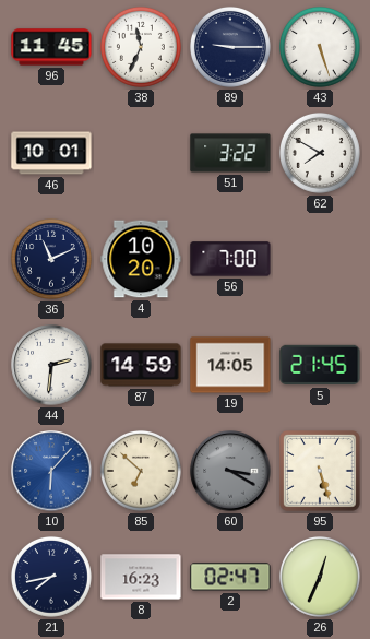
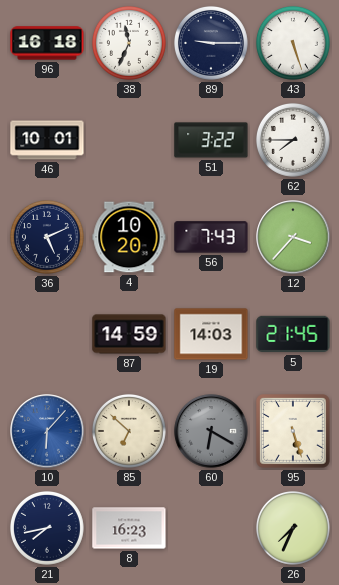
96: 11:45 -> 16:18
62: 7:50 -> 7:45
36: 11:11 -> 5:11
56: 7:00 -> 7:43
12: none -> 3:37
44: 2:31 -> none
19: 14:05 -> 14:03
60: 3:20 -> 6:20
2: 02:47 -> none
26: 12:34 -> 7:34
